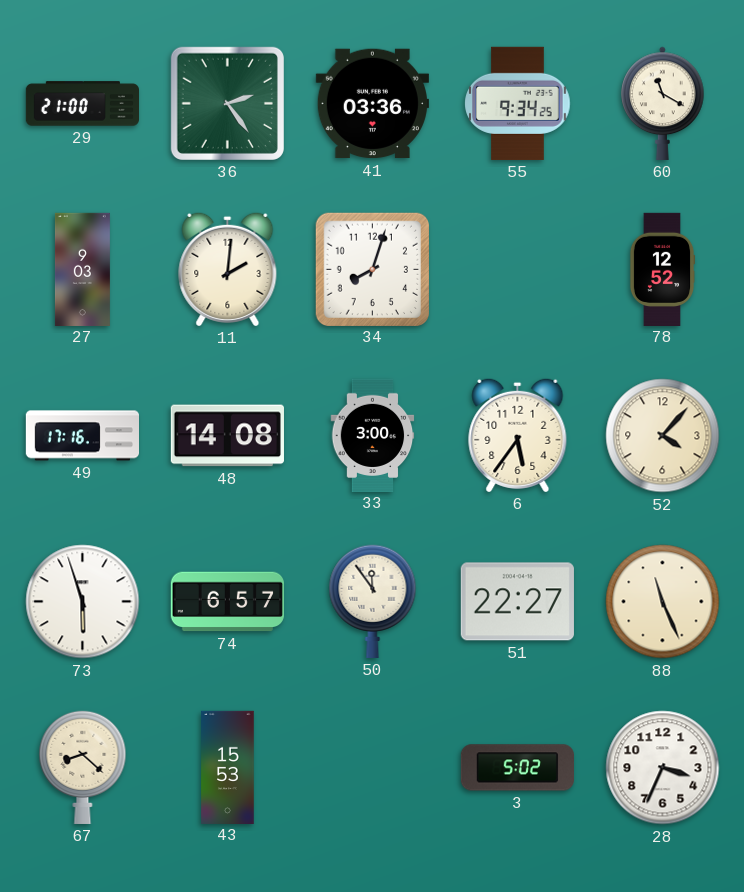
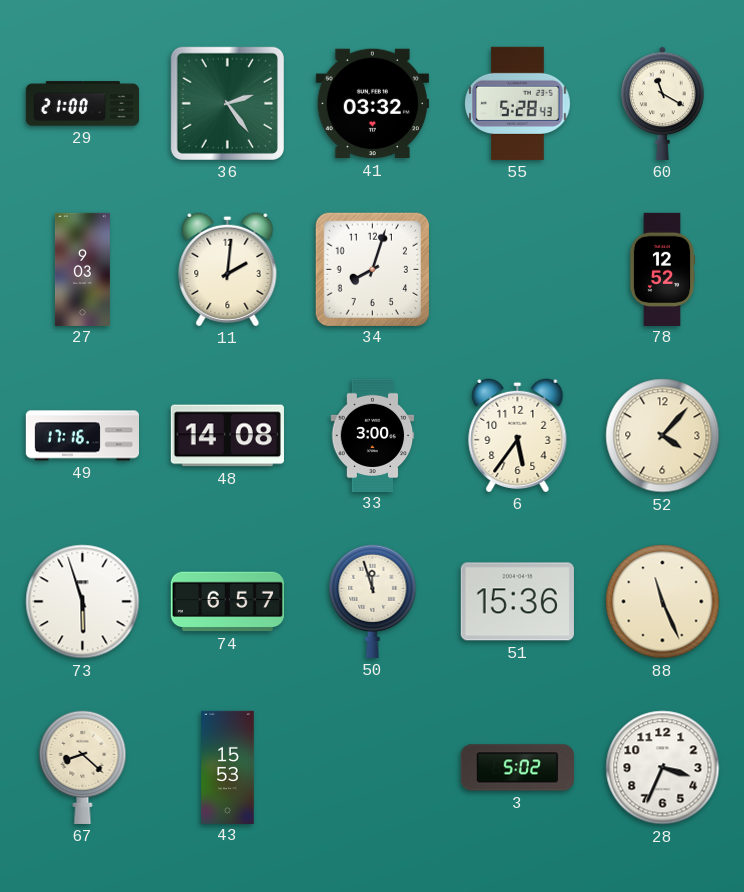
41: 03:36 -> 03:32
55: 9:34 -> 5:28
50: 11:54 -> 11:57
51: 22:27 -> 15:36
